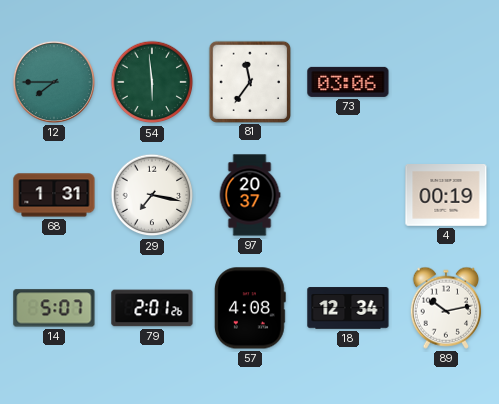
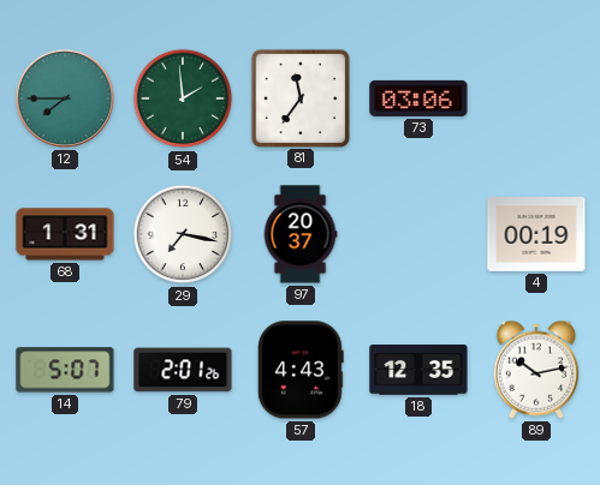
54: 5:59 -> 1:59
57: 4:08 -> 4:43
18: 12:34 -> 12:35
